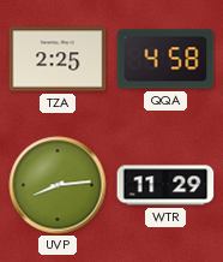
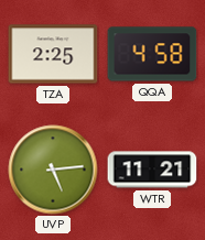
UVP: 8:14 -> 5:14
WTR: 11:29 -> 11:21
